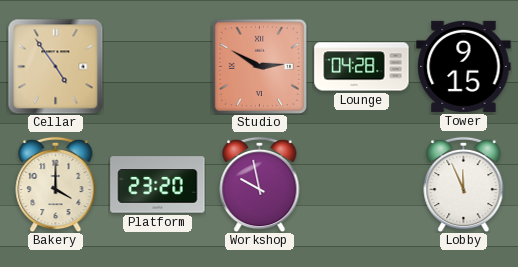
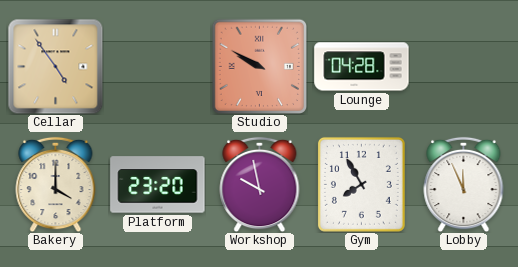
Studio: 2:50 -> 9:50
Tower: 9:15 -> none
Gym: none -> 7:55
